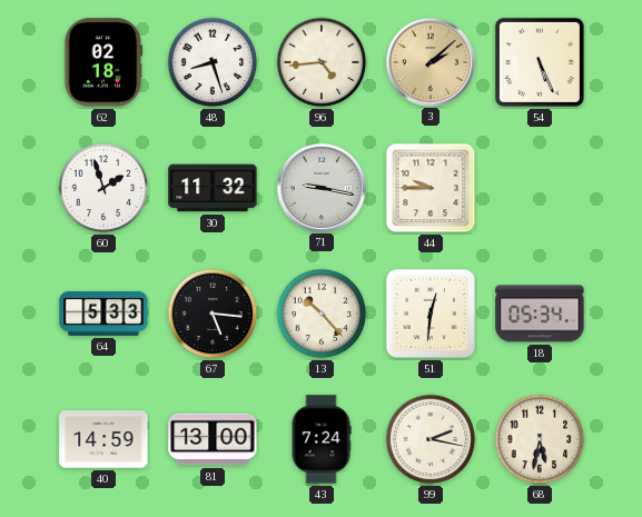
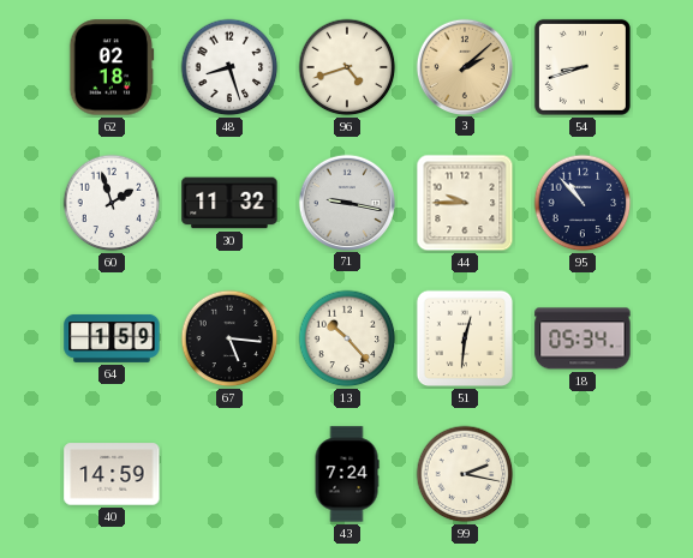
96: 4:44 -> 4:42
54: 5:26 -> 8:42
95: none -> 10:53
64: 5:33 -> 1:59
81: 13:00 -> none
68: 5:32 -> none
